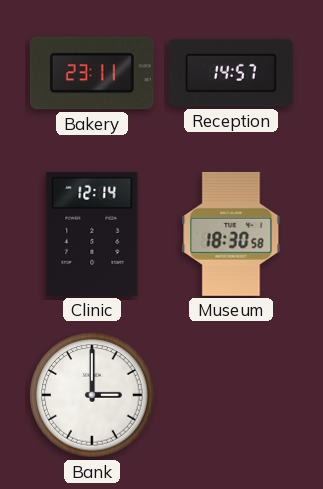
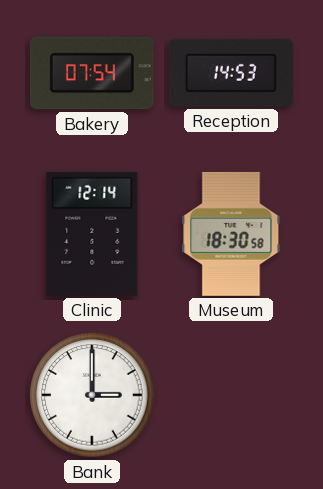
Bakery: 23:11 -> 07:54
Reception: 14:57 -> 14:53
